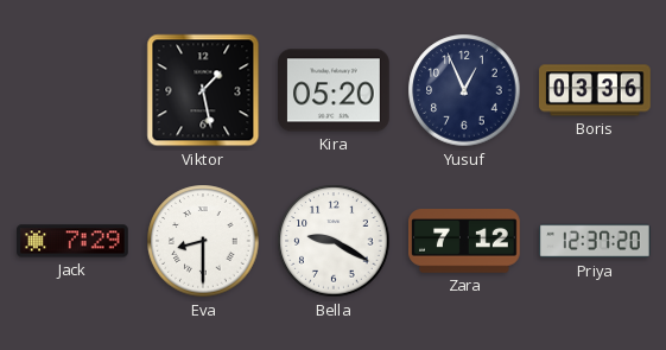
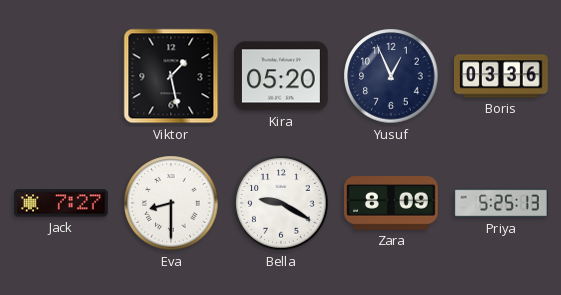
Jack: 7:29 -> 7:27
Zara: 7:12 -> 8:09
Priya: 12:37 -> 5:25
